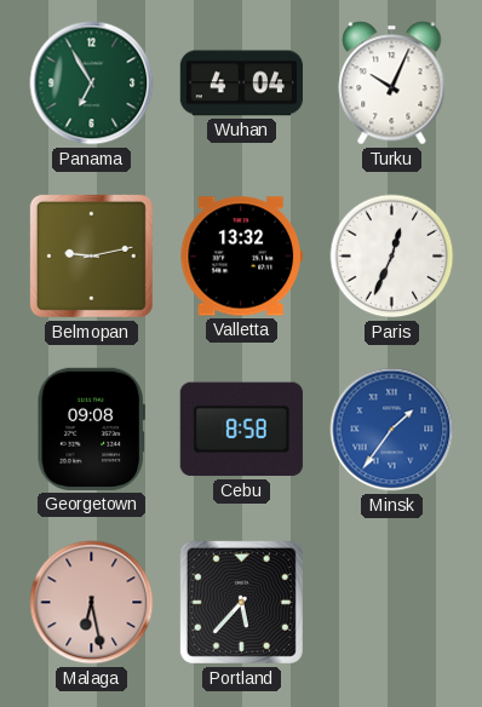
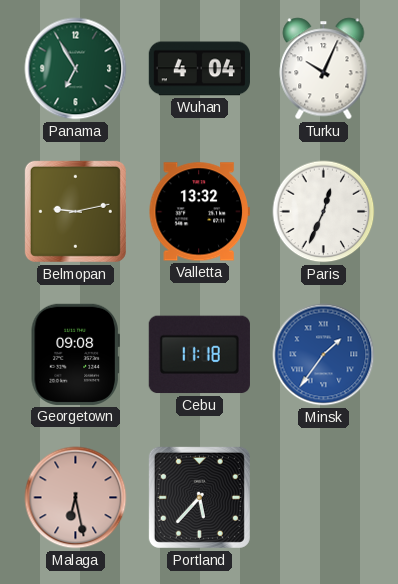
Cebu: 8:58 -> 11:18
